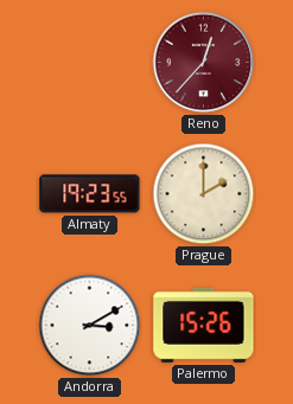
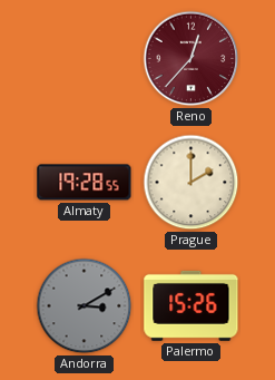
Almaty: 19:23 -> 19:28
Andorra dial: white -> grey
